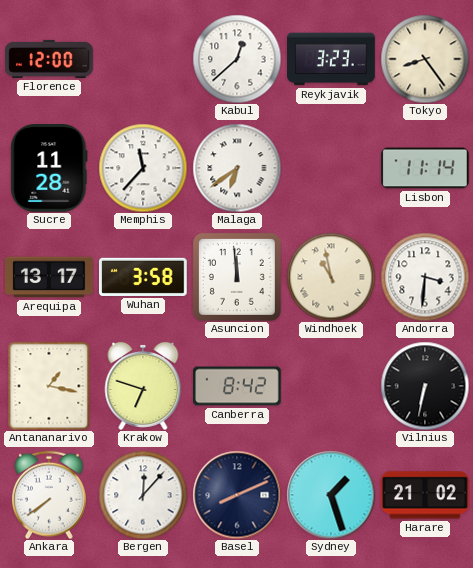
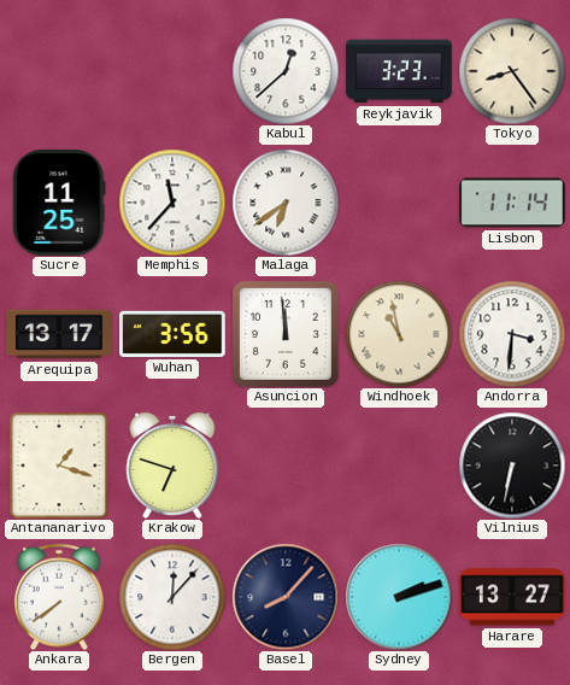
Florence: 12:00 -> none
Sucre: 11:28 -> 11:25
Wuhan: 3:58 -> 3:56
Antananarivo: 1:17 -> 1:18
Canberra: 8:42 -> none
Basel: 8:11 -> 8:07
Sydney: 1:27 -> 2:12
Harare: 21:02 -> 13:27
